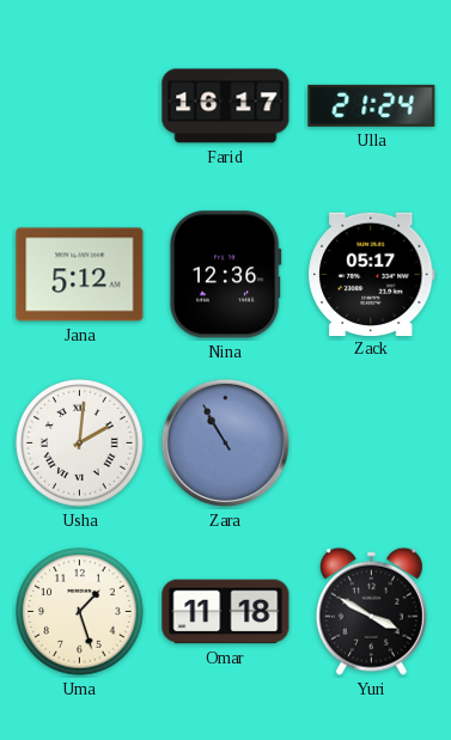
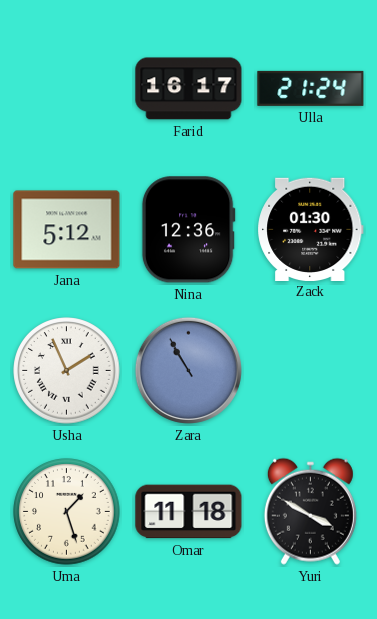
Zack: 05:17 -> 01:30
Usha: 2:01 -> 1:56
